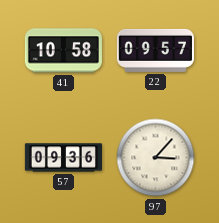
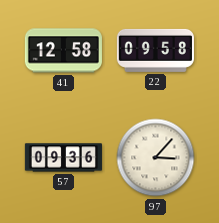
41: 10:58 -> 12:58
22: 09:57 -> 09:58
